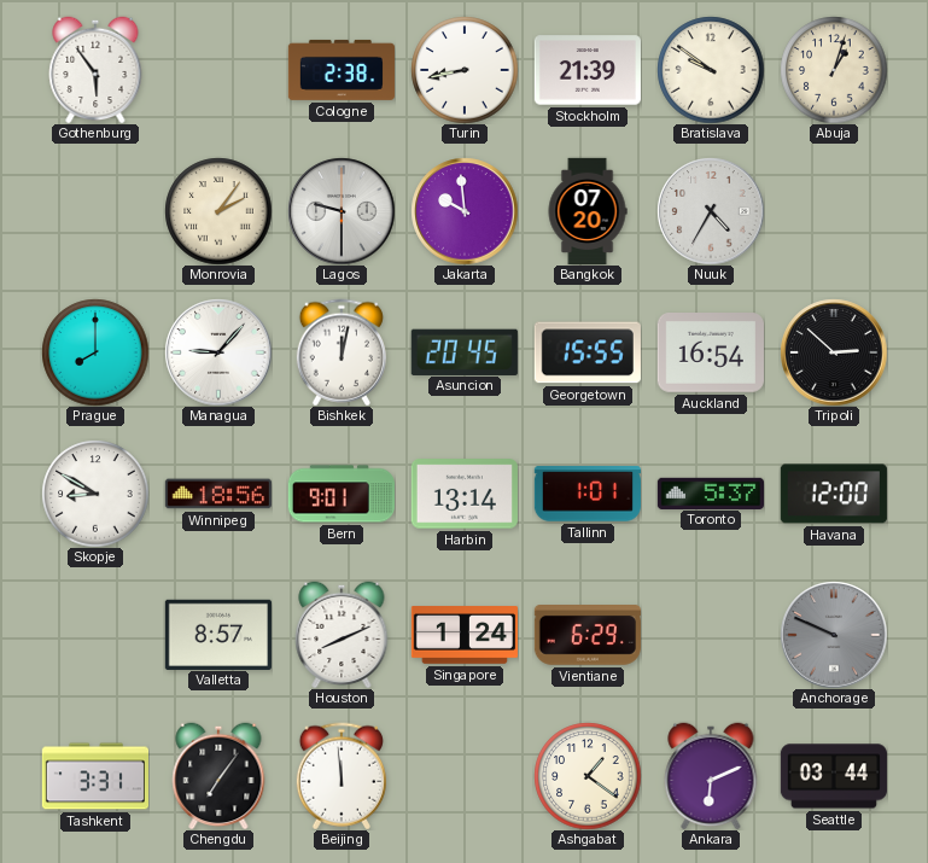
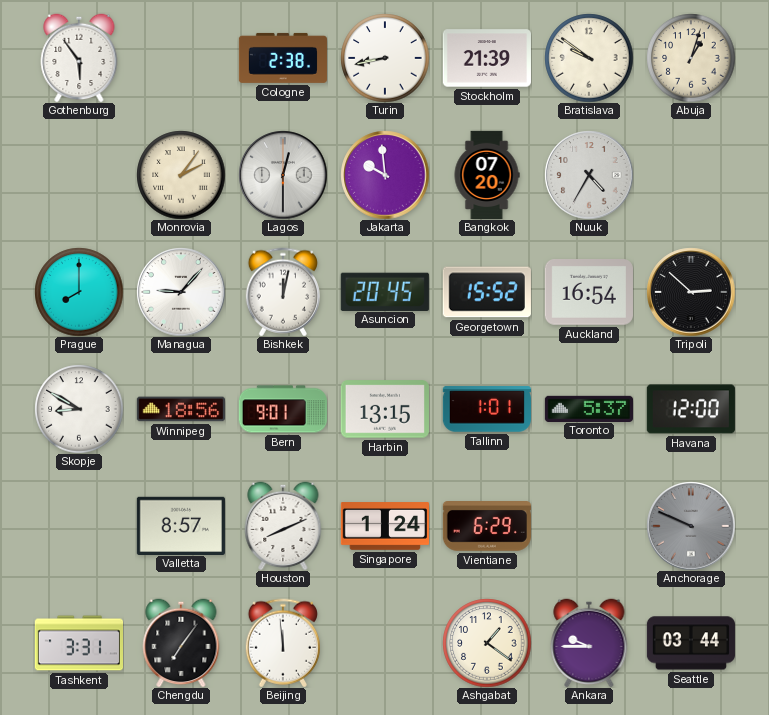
Lagos: 9:30 -> 12:30
Georgetown: 15:55 -> 15:52
Harbin: 13:14 -> 13:15
Ankara: 6:11 -> 9:45
